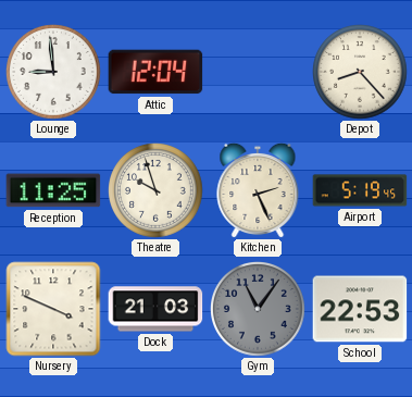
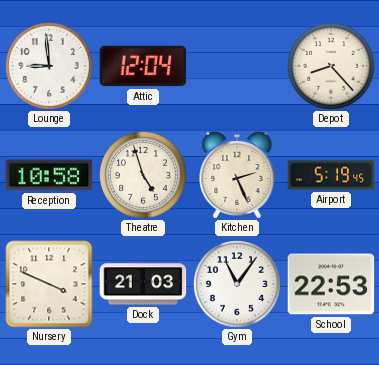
Reception: 11:25 -> 10:58
Theatre: 9:57 -> 4:57
Gym dial: grey -> white
